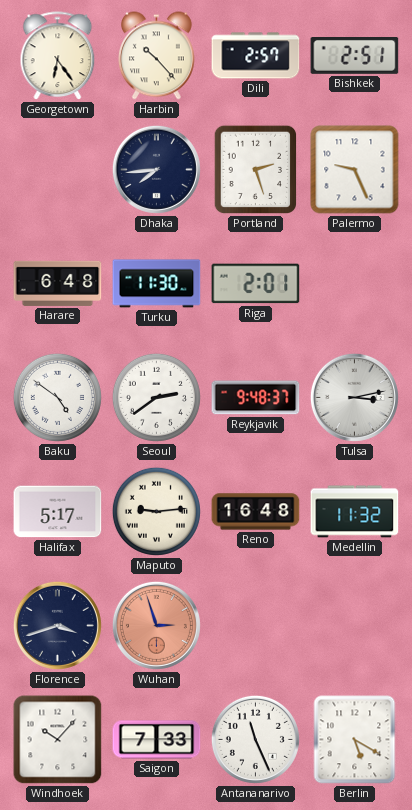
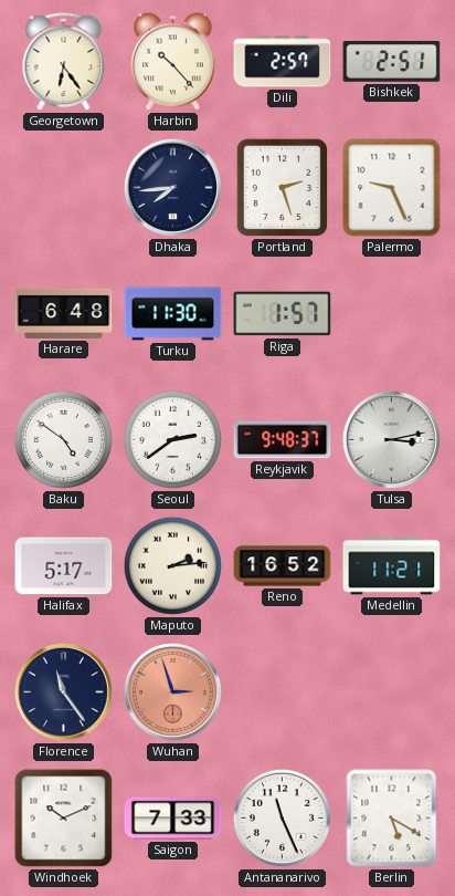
Riga: 2:01 -> 1:57
Maputo: 9:14 -> 2:14
Reno: 16:48 -> 16:52
Medellin: 11:32 -> 11:21
Florence: 3:42 -> 11:24
Windhoek: 10:07 -> 10:11
